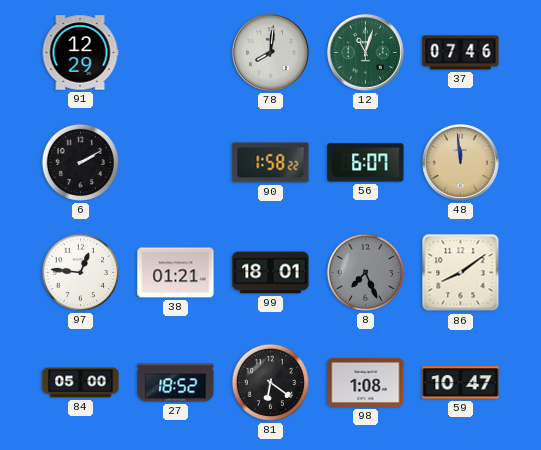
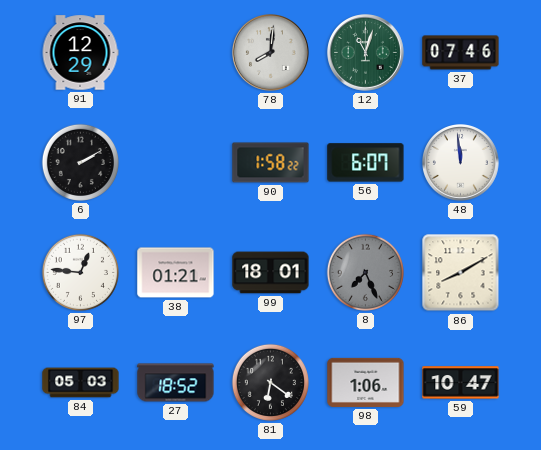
48 dial: champagne -> white
86: 8:09 -> 8:10
84: 05:00 -> 05:03
98: 1:08 -> 1:06
